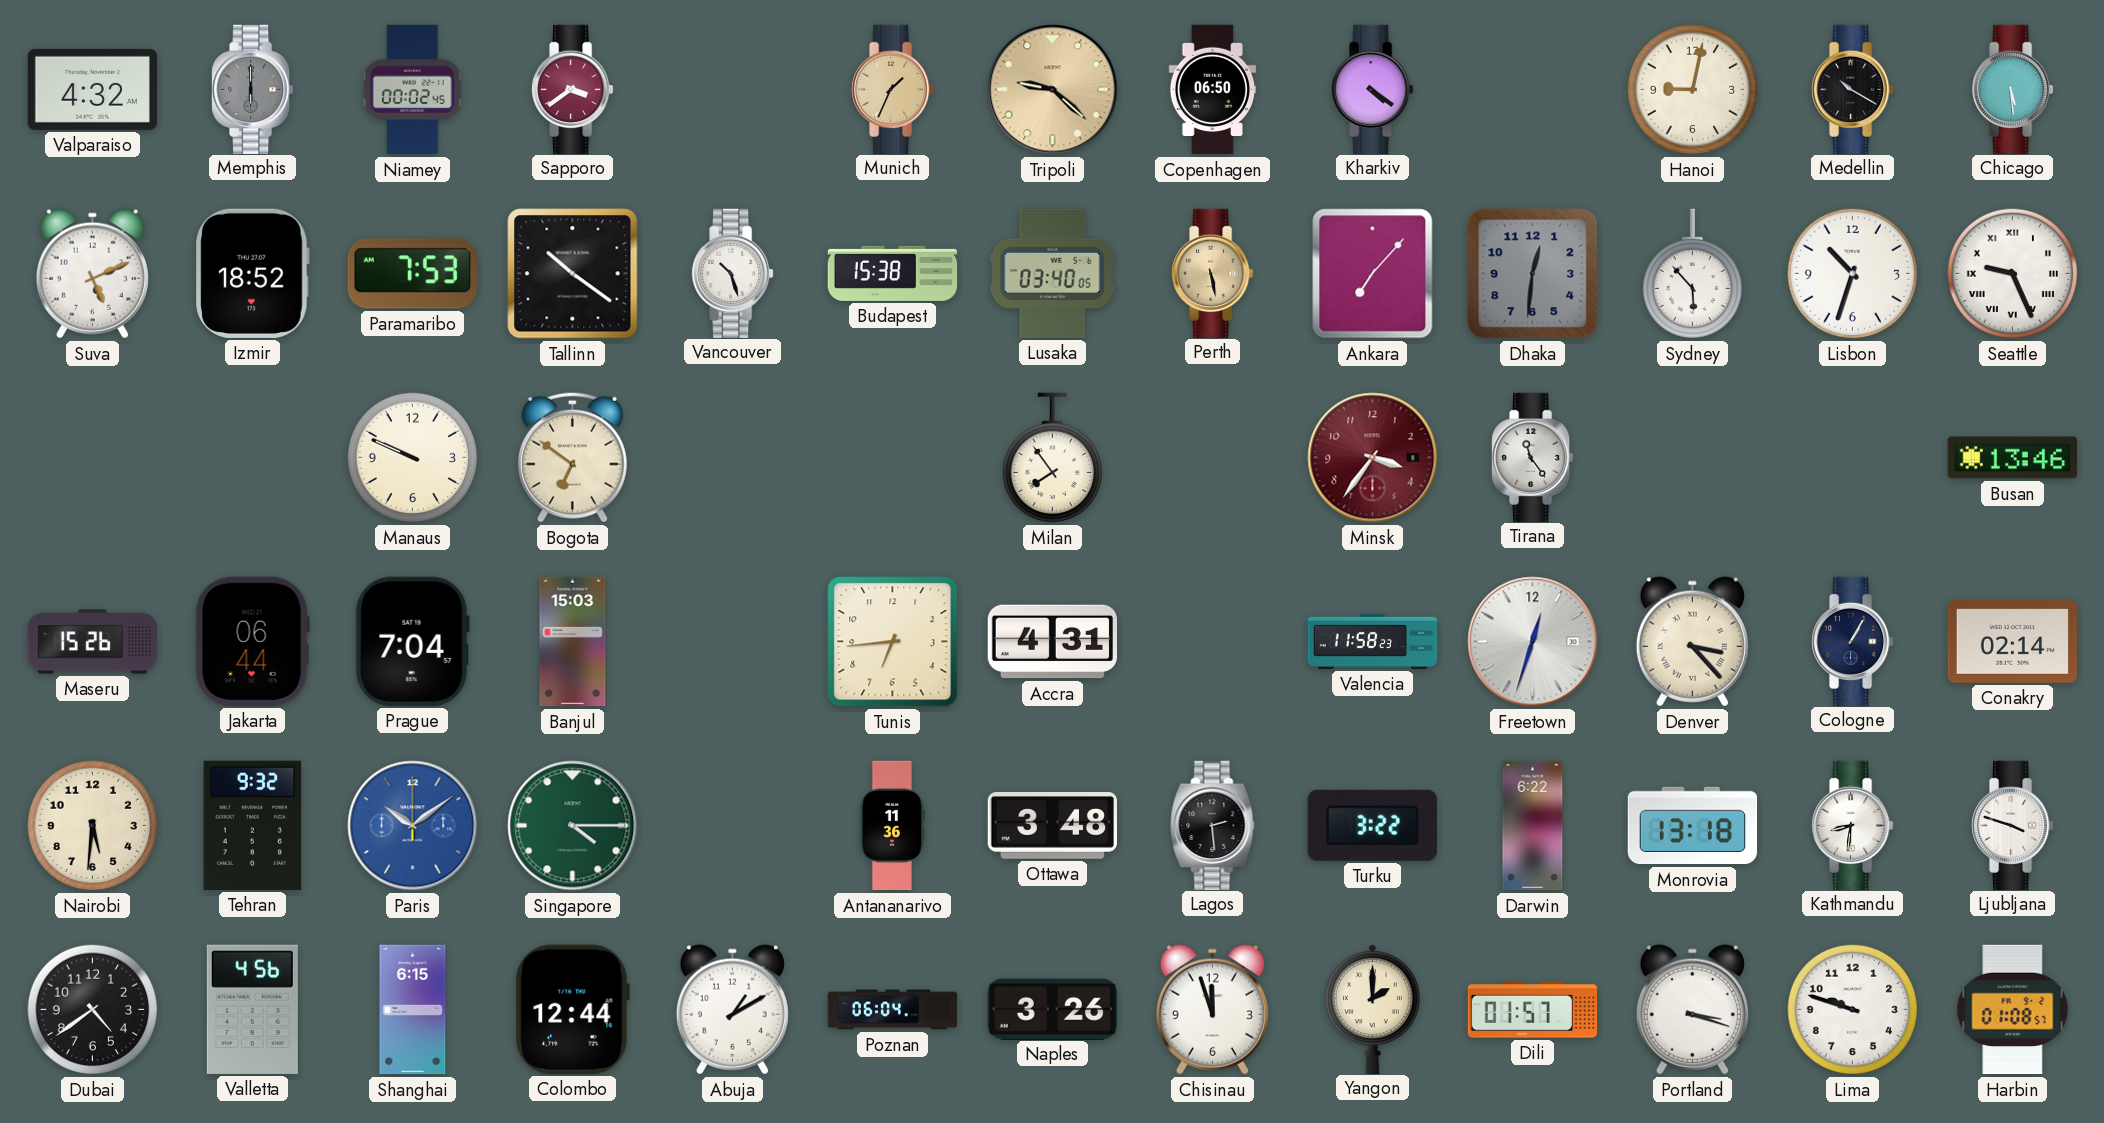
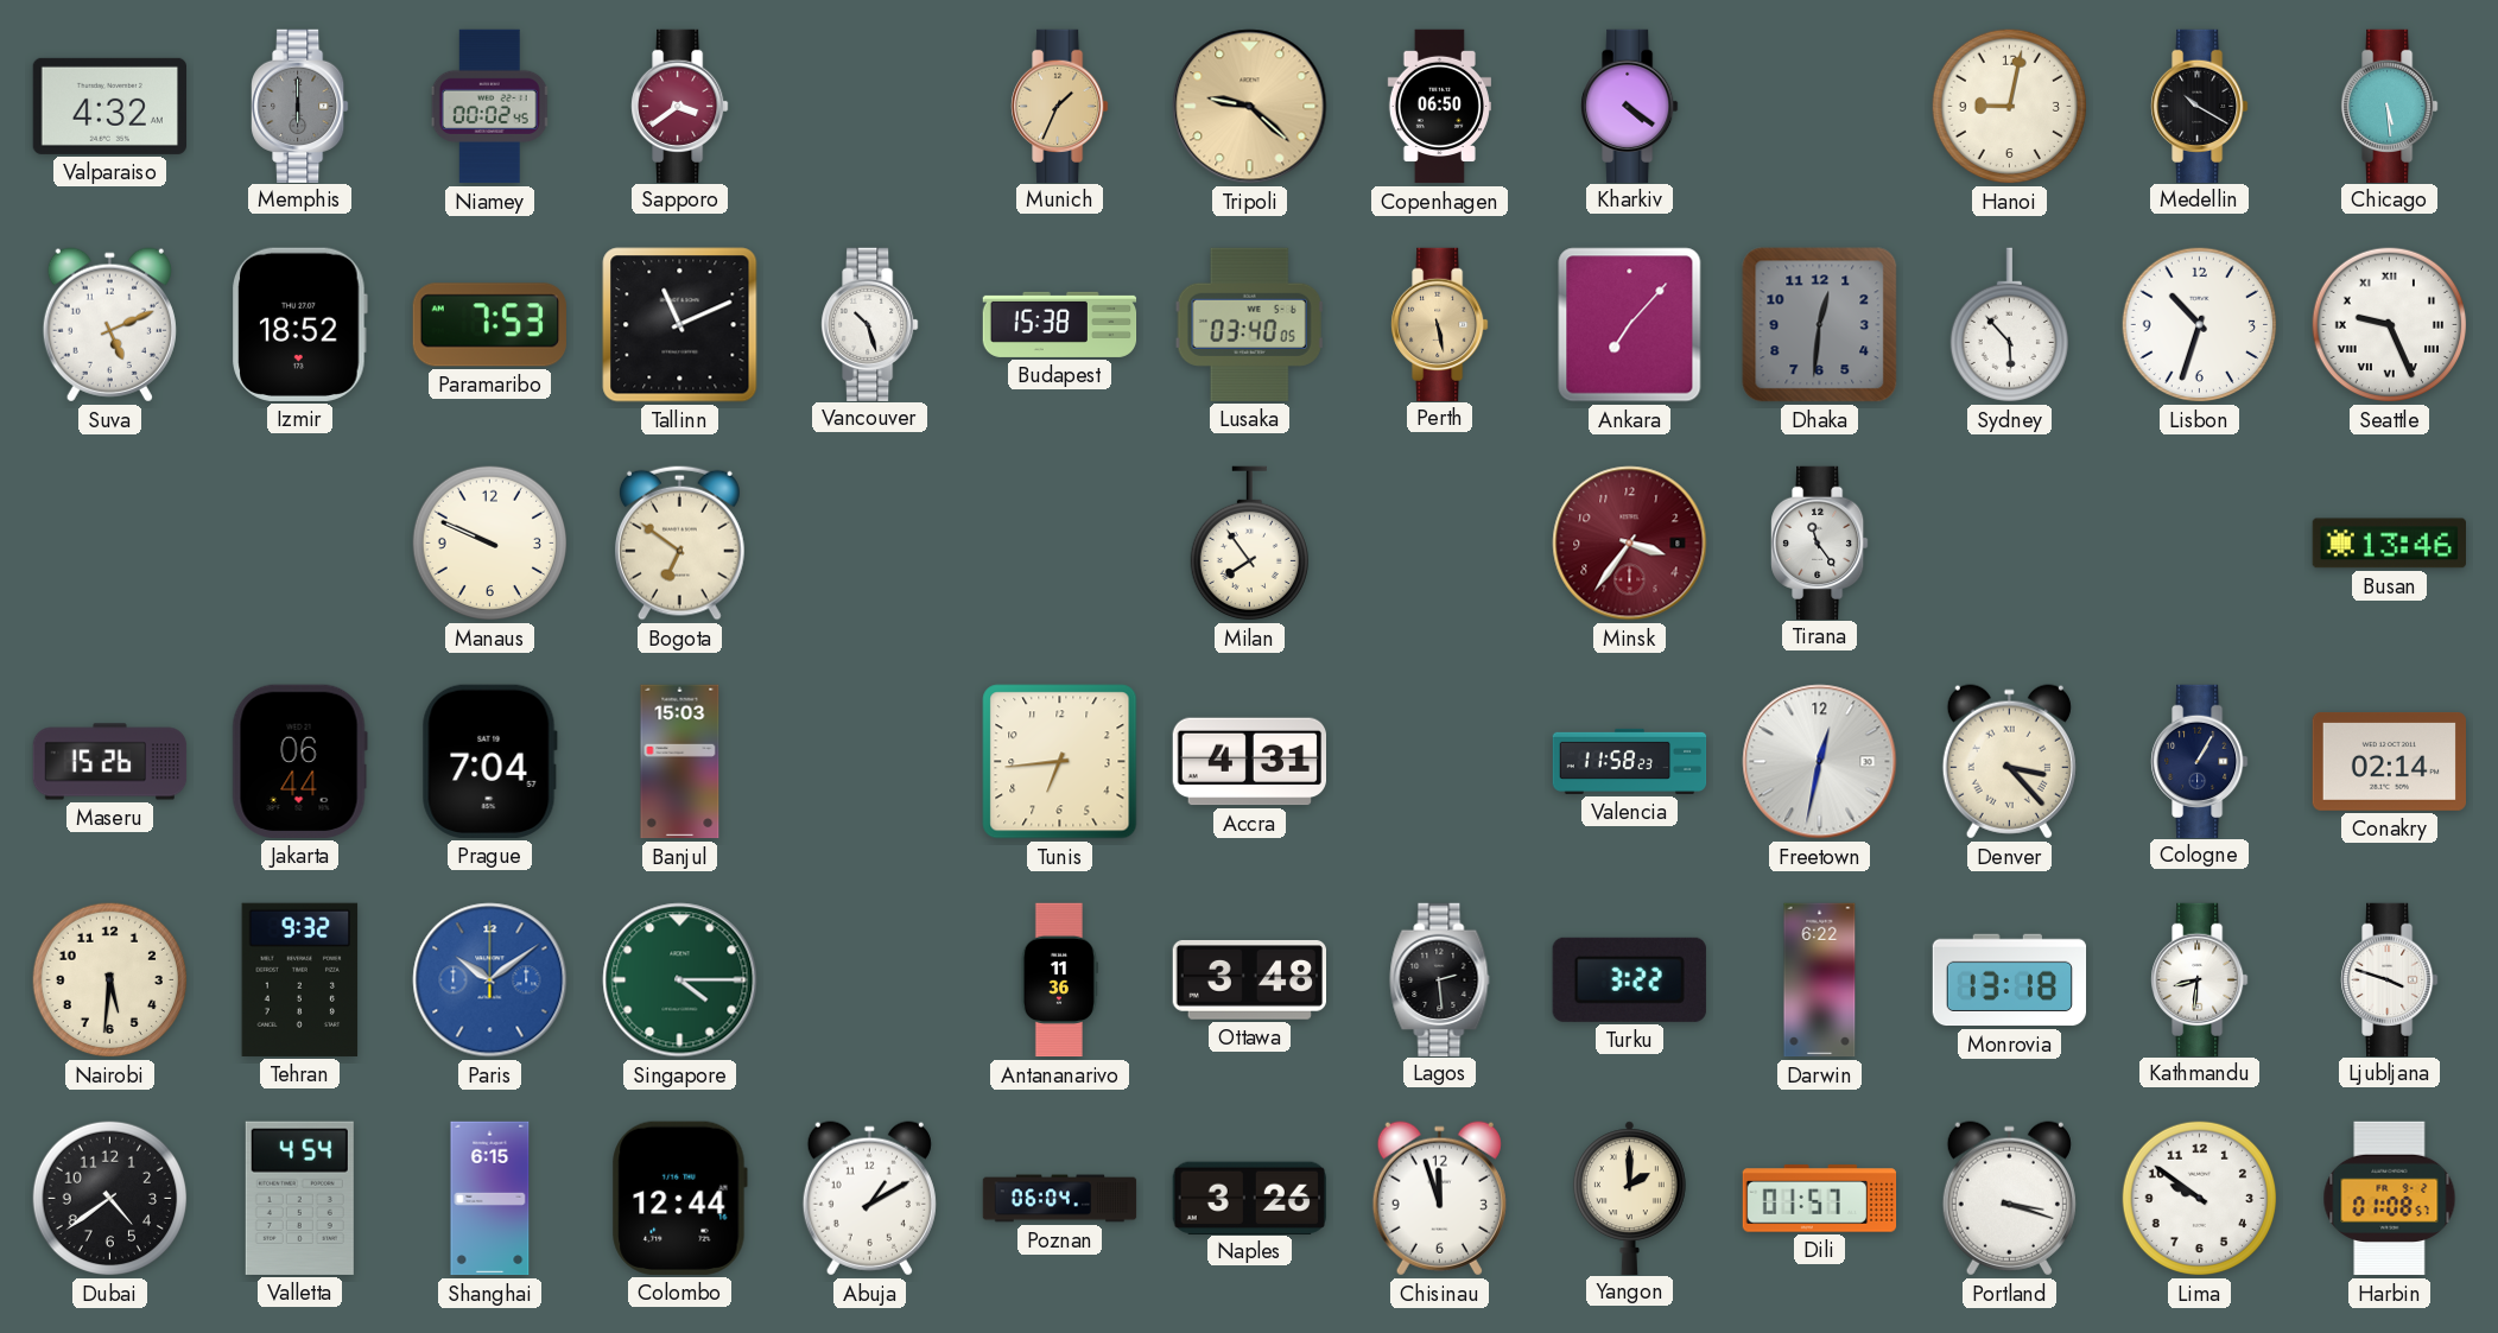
Tallinn: 10:21 -> 11:11
Freetown: 12:33 -> 12:32
Valletta: 4:56 -> 4:54
Lima: 9:48 -> 9:51
